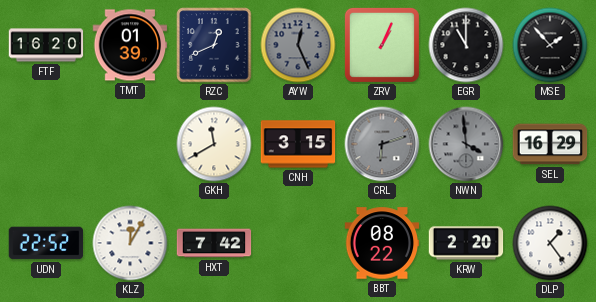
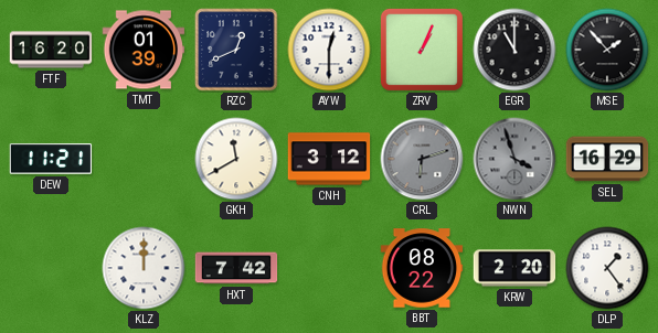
AYW: 12:26 -> 12:30
AYW dial: grey -> white
DEW: none -> 11:21
CNH: 3:15 -> 3:12
NWN: 3:59 -> 3:57
UDN: 22:52 -> none
KLZ: 12:05 -> 12:00
